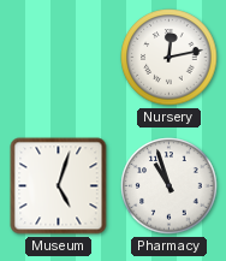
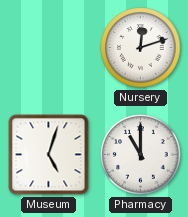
Nursery: 12:13 -> 12:12
Pharmacy: 10:57 -> 11:00
